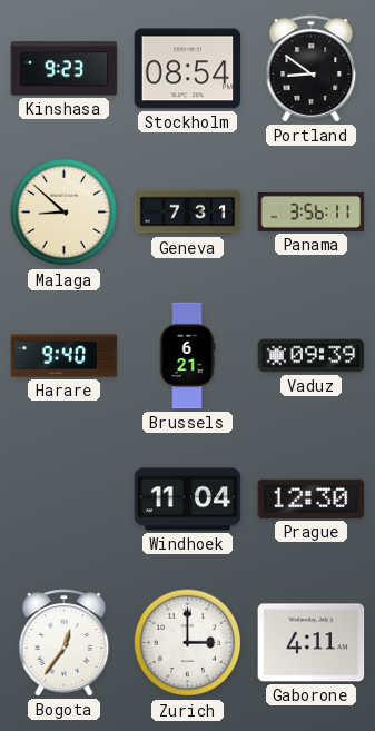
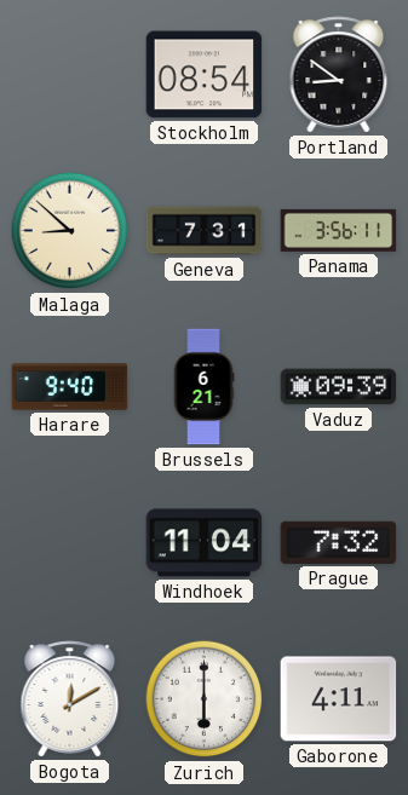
Kinshasa: 9:23 -> none
Prague: 12:30 -> 7:32
Bogota: 12:36 -> 12:10
Zurich: 3:00 -> 6:00
